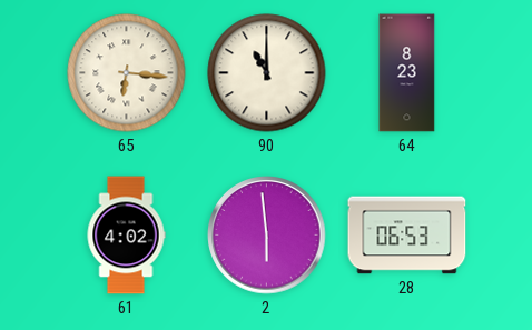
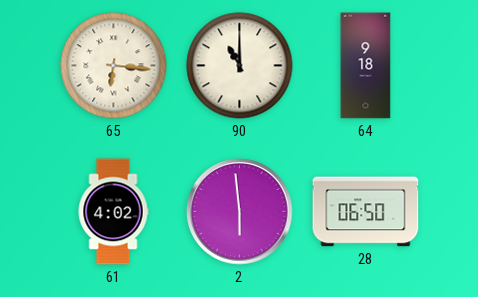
64: 8:23 -> 9:18
28: 06:53 -> 06:50
